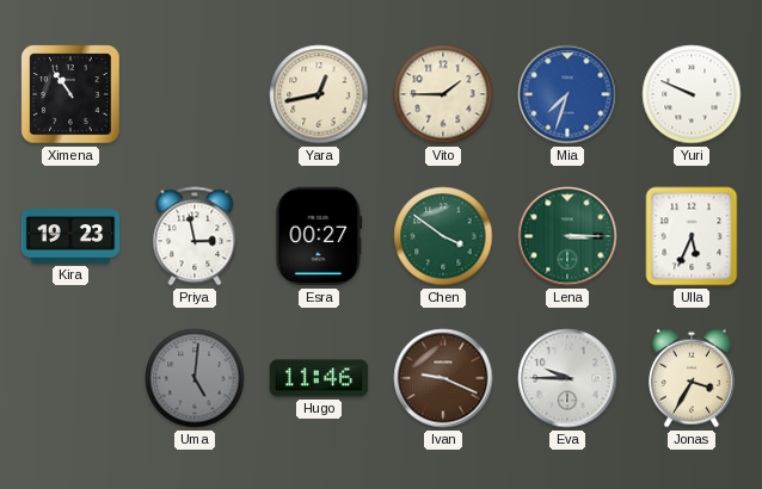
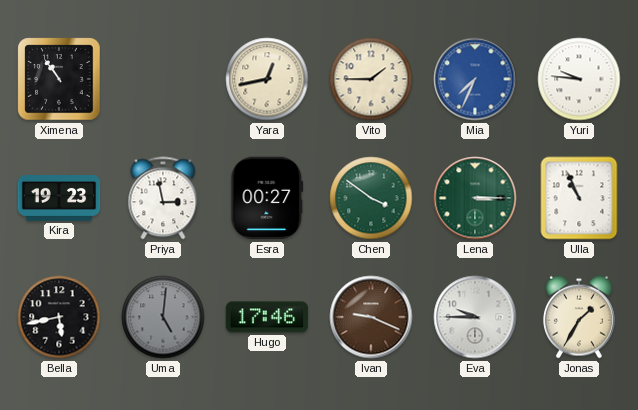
Mia: 7:33 -> 7:34
Yuri: 9:49 -> 9:46
Ulla: 5:34 -> 10:56
Bella: none -> 5:43
Hugo: 11:46 -> 17:46
Jonas: 3:35 -> 1:35
